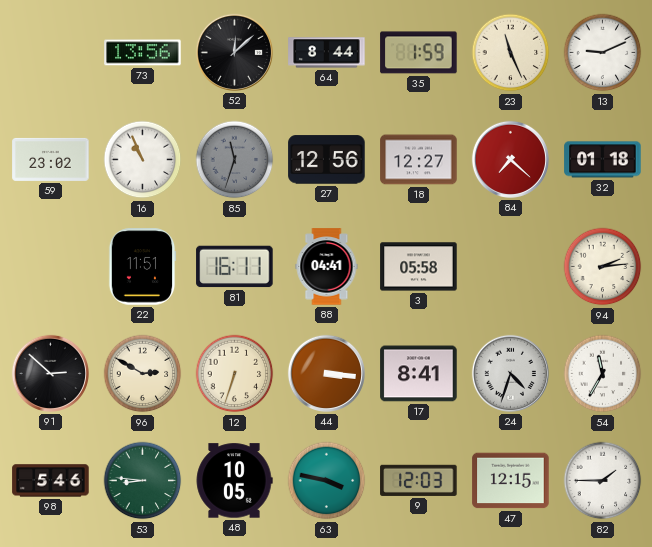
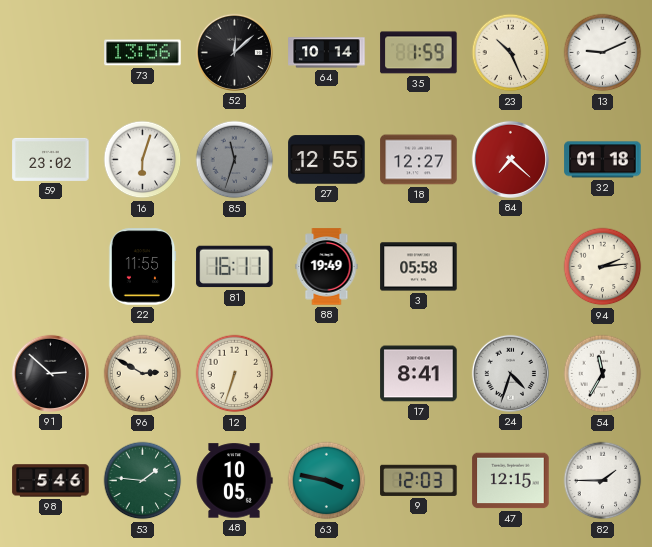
64: 8:44 -> 10:14
23: 11:26 -> 10:26
16: 10:56 -> 6:03
27: 12:56 -> 12:55
22: 11:51 -> 11:55
88: 04:41 -> 19:49
44: 3:16 -> none
53: 8:46 -> 1:46
